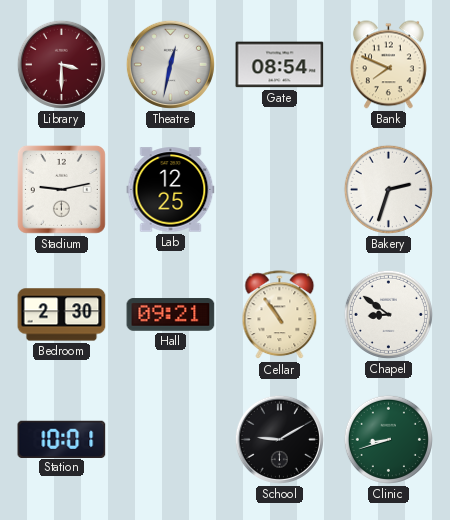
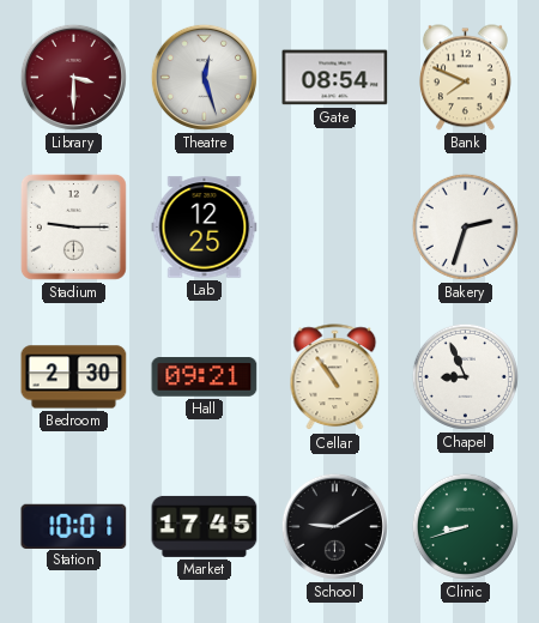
Theatre: 12:32 -> 12:27
Stadium: 9:13 -> 9:15
Chapel: 8:51 -> 8:56
Market: none -> 17:45
